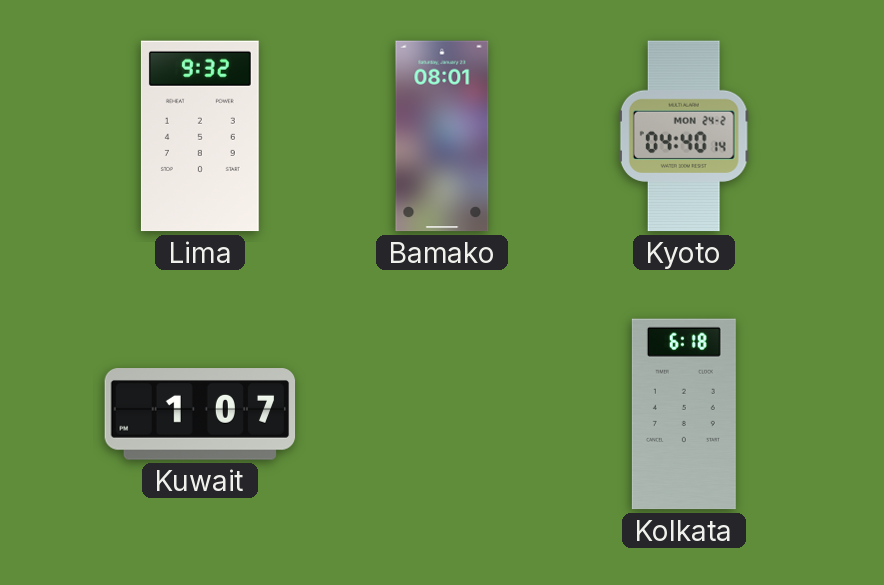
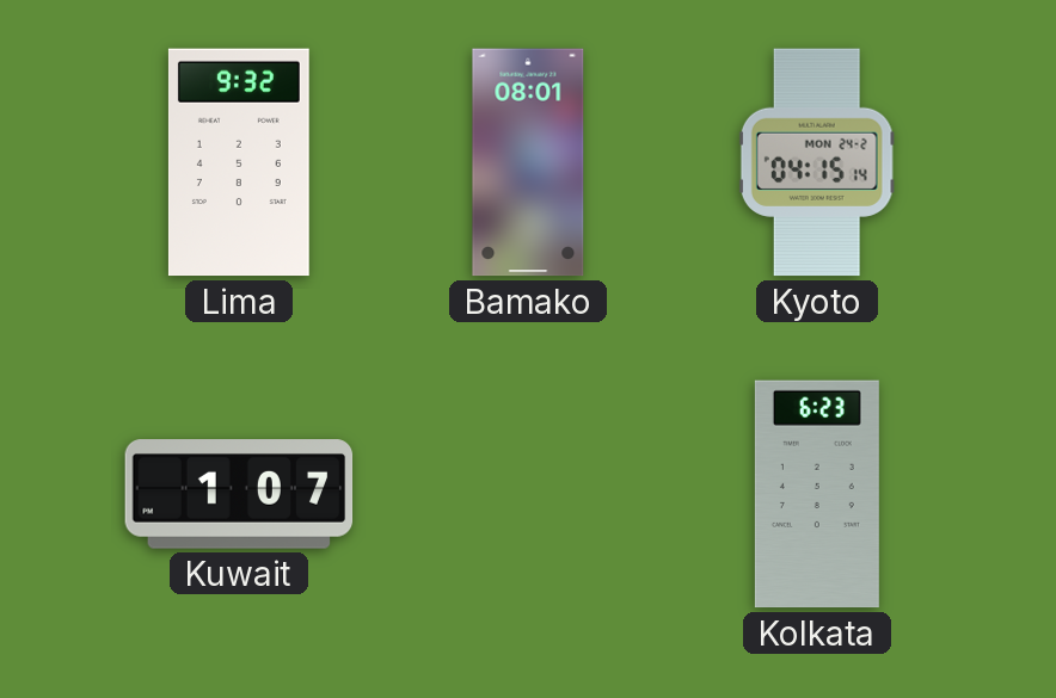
Kyoto: 04:40 -> 04:15
Kolkata: 6:18 -> 6:23
